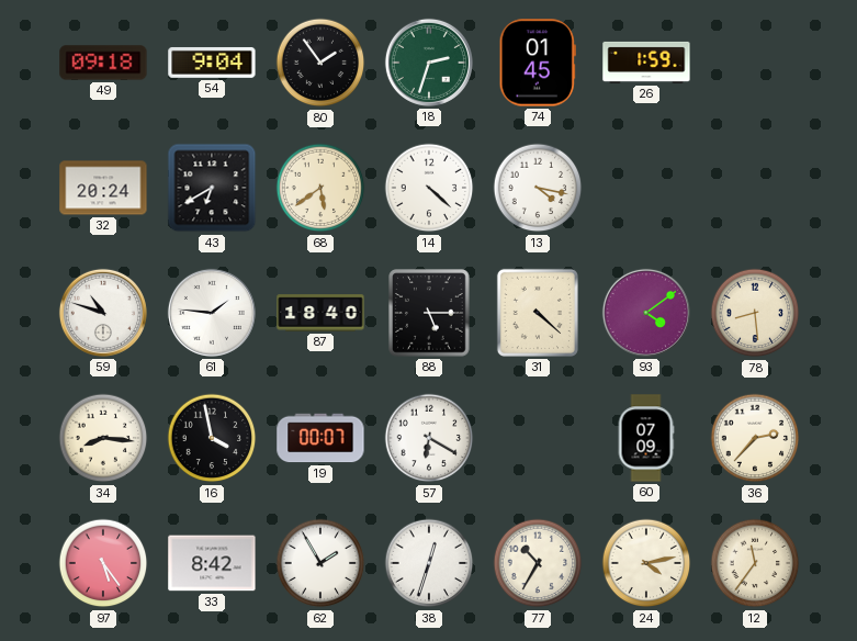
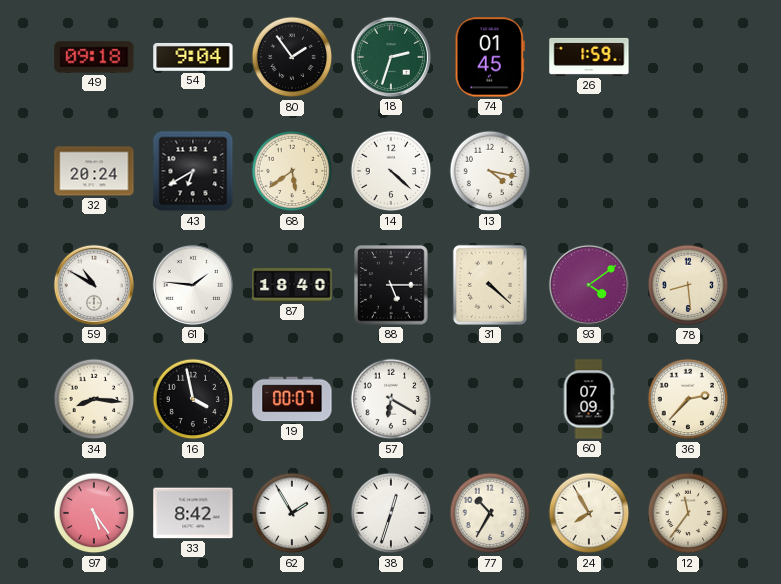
59: 10:48 -> 10:50
24: 4:13 -> 7:55
